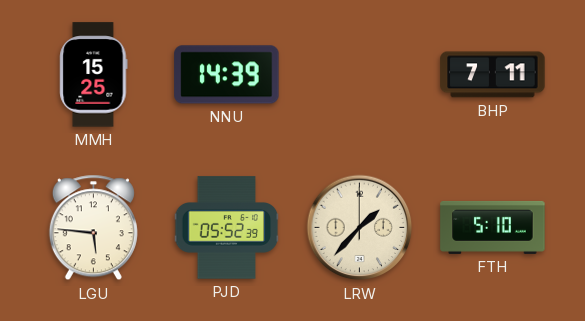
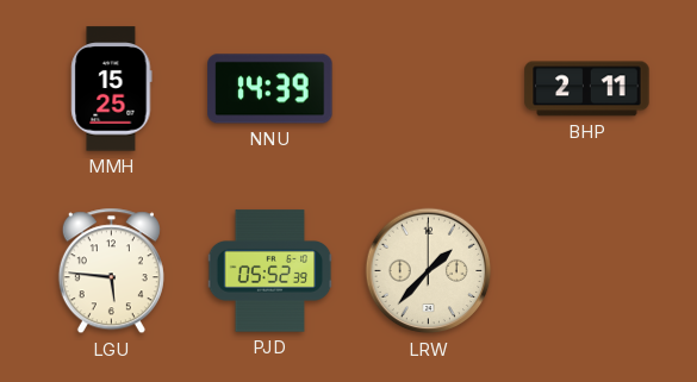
BHP: 7:11 -> 2:11
FTH: 5:10 -> none
